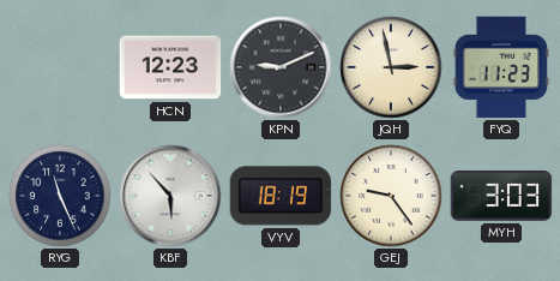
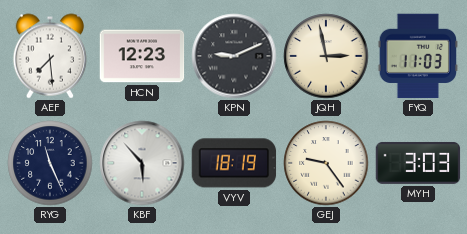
AEF: none -> 7:29
FYQ: 11:23 -> 11:03
